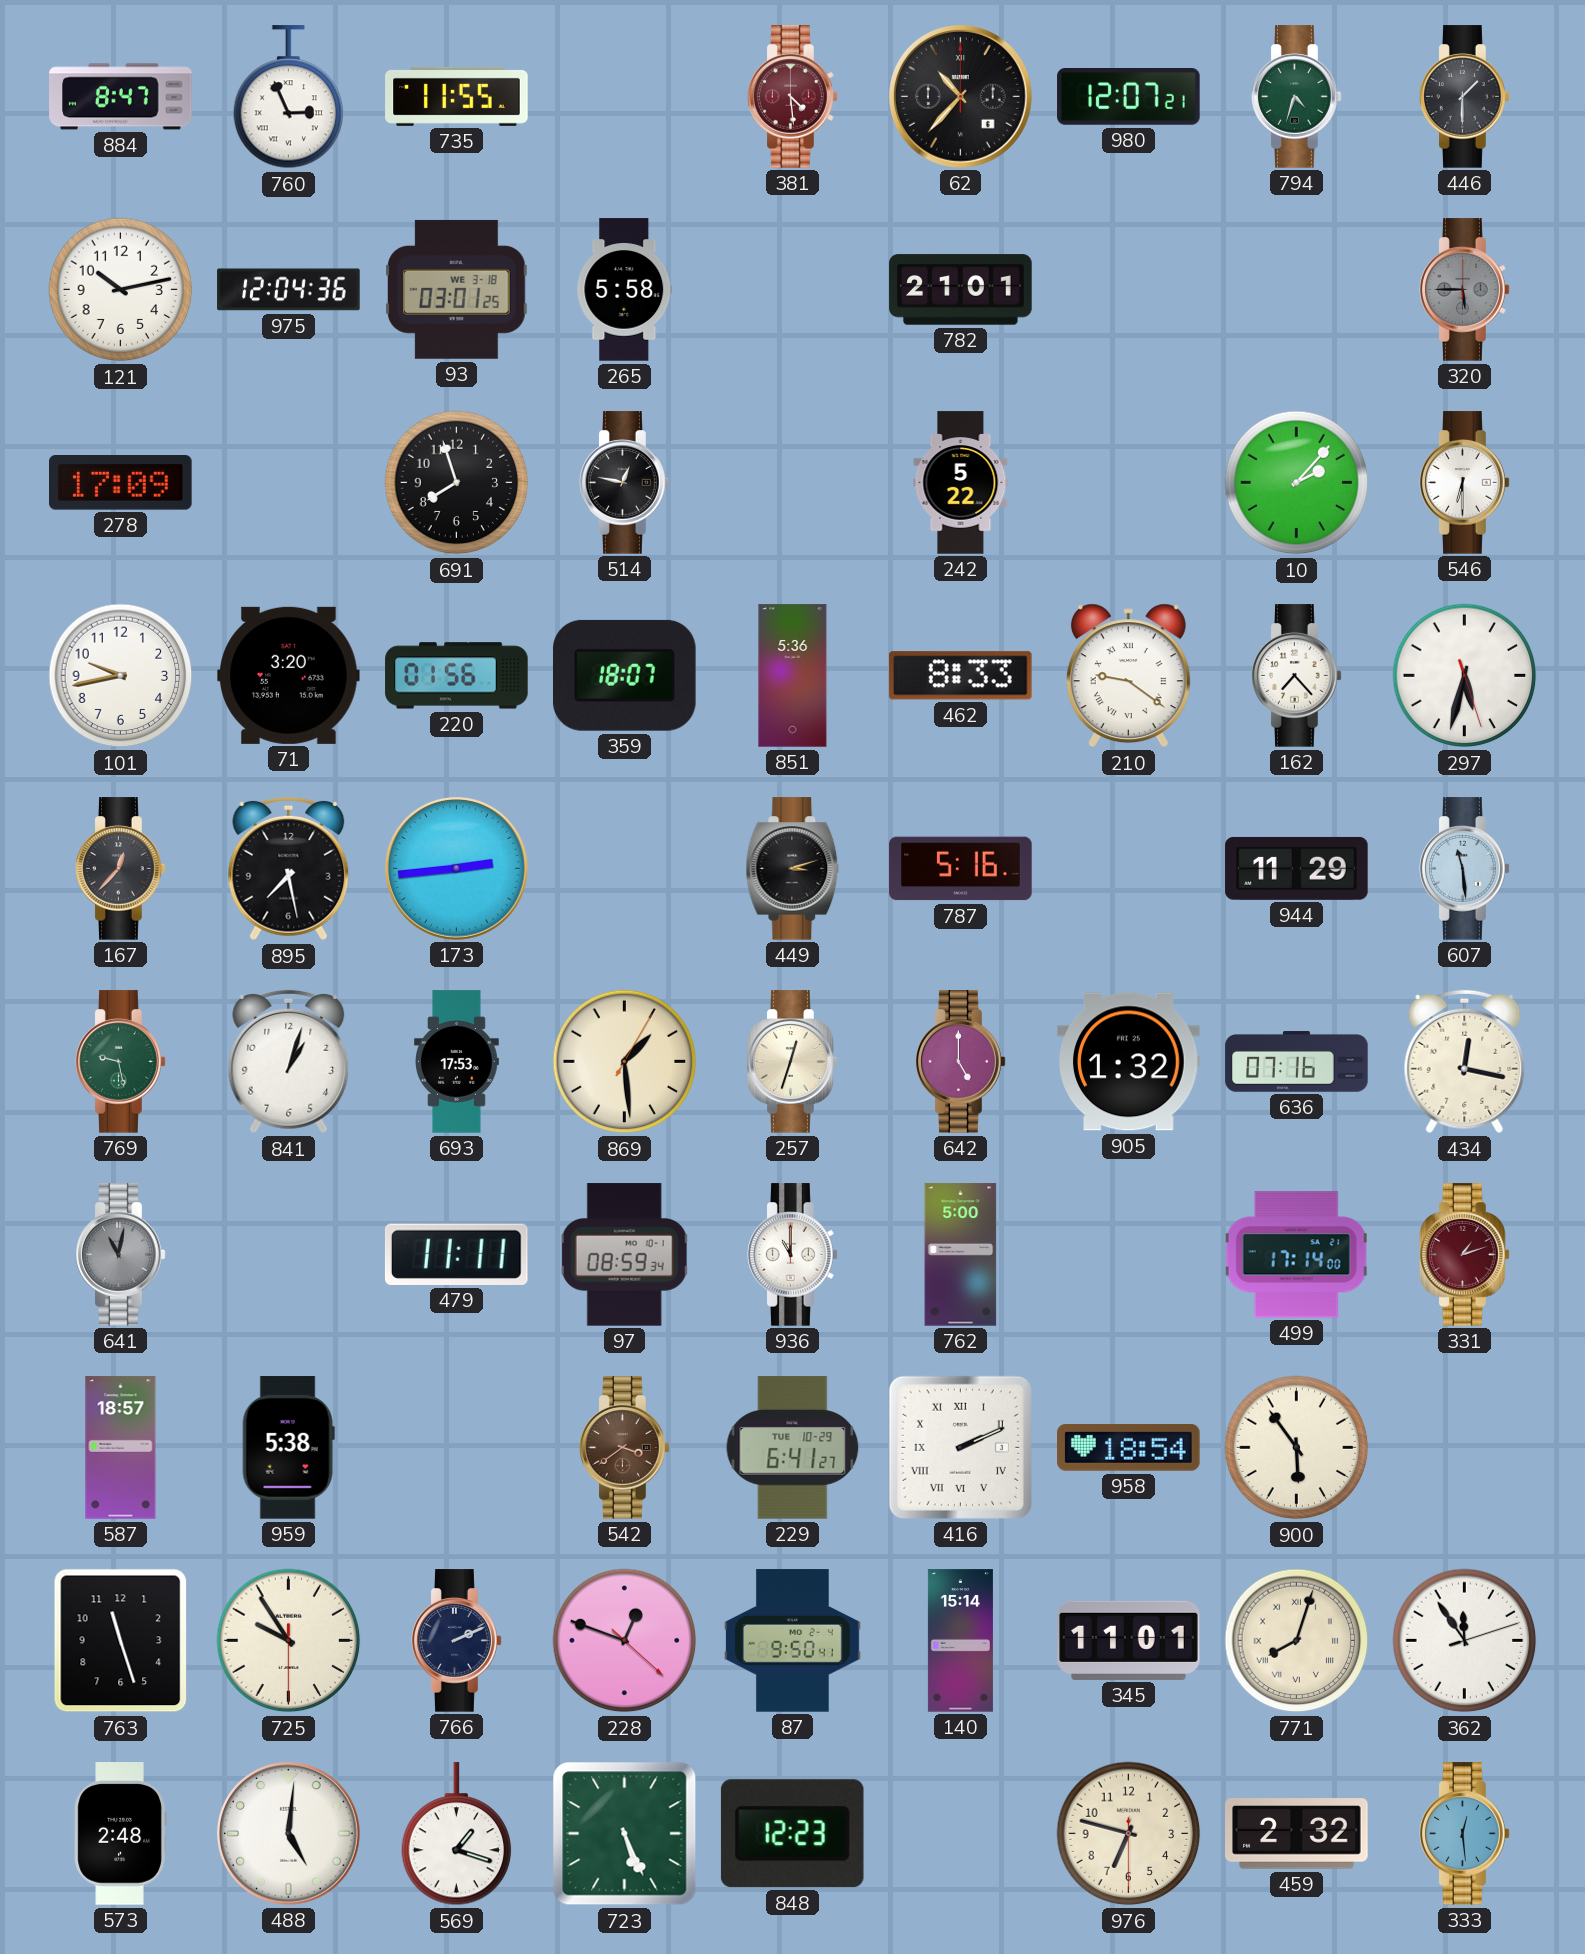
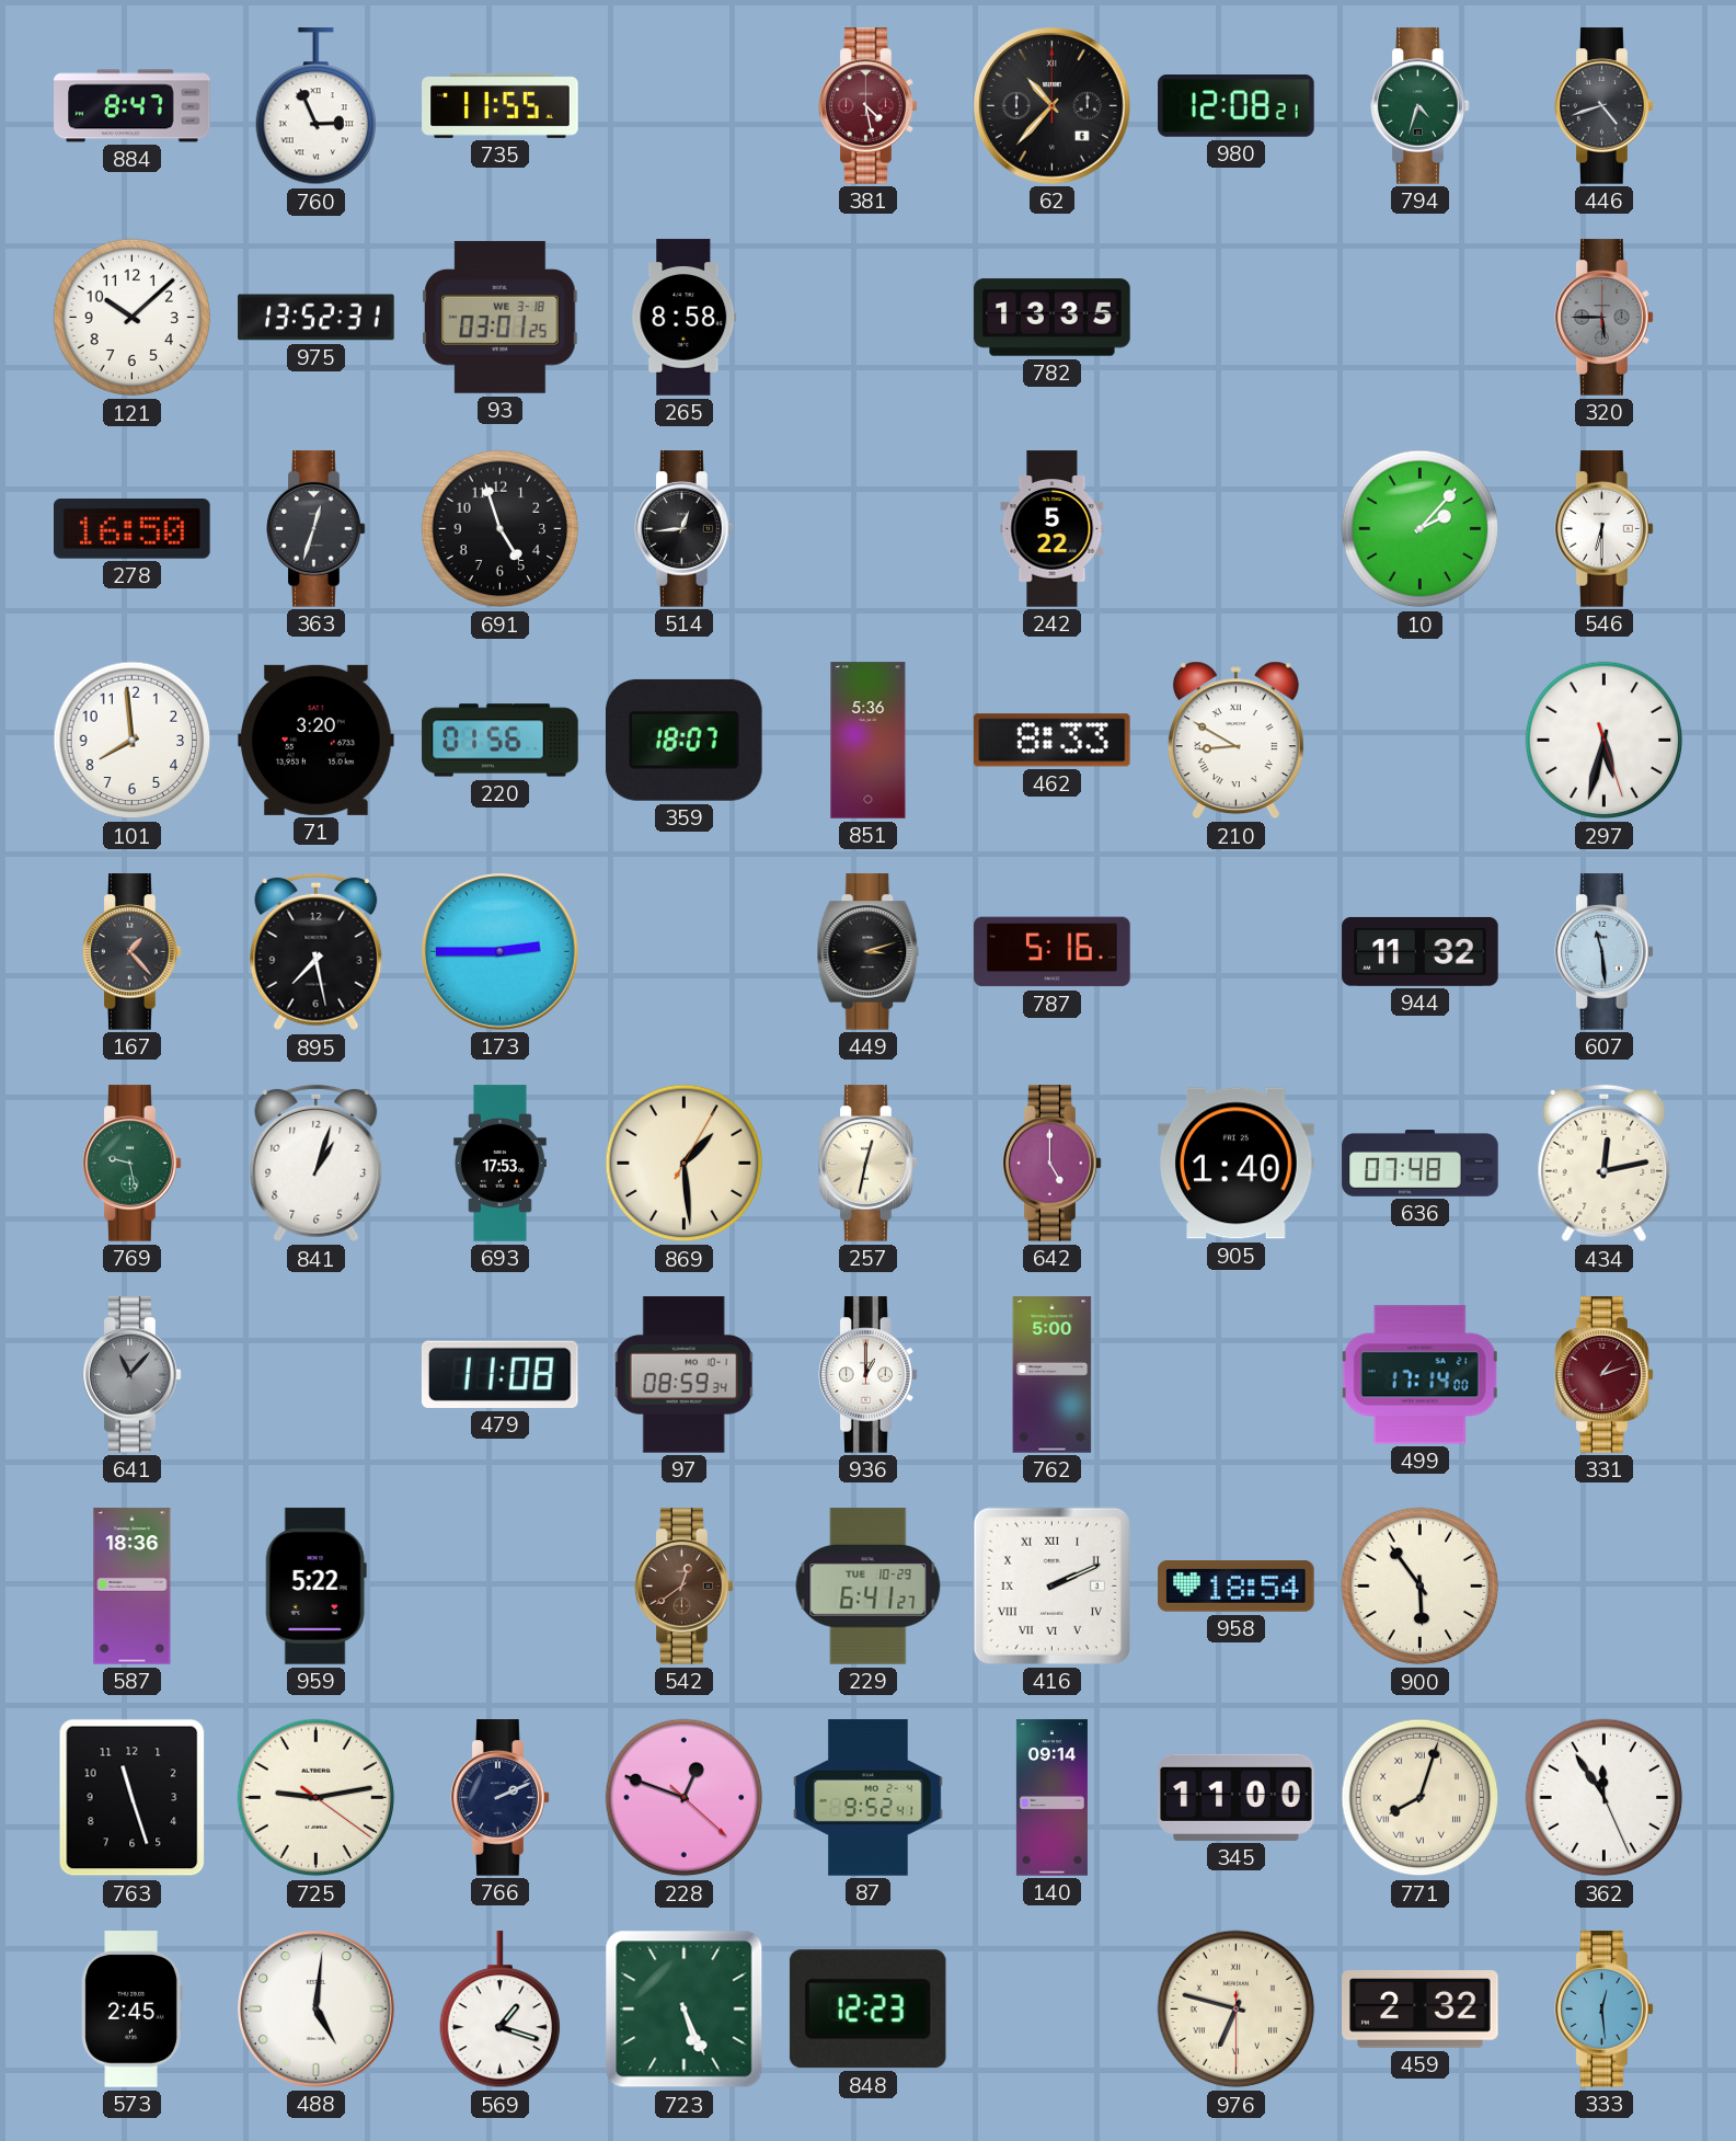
381: 4:29 -> 4:28
980: 12:07 -> 12:08
446: 1:30 -> 4:42
121: 10:13 -> 10:08
975: 12:04 -> 13:52
265: 5:58 -> 8:58
782: 21:01 -> 13:35
278: 17:09 -> 16:50
363: none -> 12:33
691: 7:57 -> 4:57
514: 12:47 -> 12:44
101: 9:43 -> 7:59
210: 9:21 -> 8:50
162: 7:23 -> none
167: 12:37 -> 1:23
173: 2:44 -> 2:45
944: 11:29 -> 11:32
257: 12:33 -> 12:32
905: 1:32 -> 1:40
636: 07:16 -> 07:48
434: 12:17 -> 12:13
641: 11:02 -> 11:07
479: 11:11 -> 11:08
936: 11:00 -> 1:00
587: 18:57 -> 18:36
959: 5:38 -> 5:22
542: 3:39 -> 12:39
725: 9:54 -> 9:13
87: 9:50 -> 9:52
140: 15:14 -> 09:14
345: 11:01 -> 11:00
362: 11:54:12 -> 11:54:26
573: 2:48 -> 2:45
976 numerals: Arabic -> Roman
